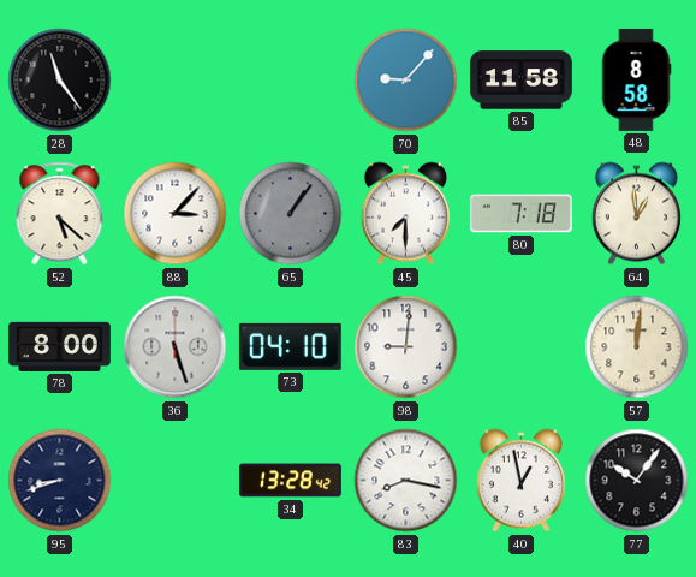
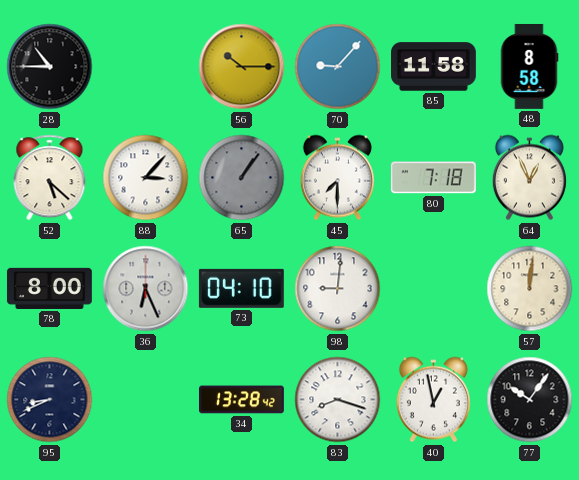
28: 11:24 -> 10:45
56: none -> 10:15
64: 12:59 -> 12:56
36: 5:27 -> 6:26
95: 8:42 -> 8:41
83: 8:17 -> 8:18
